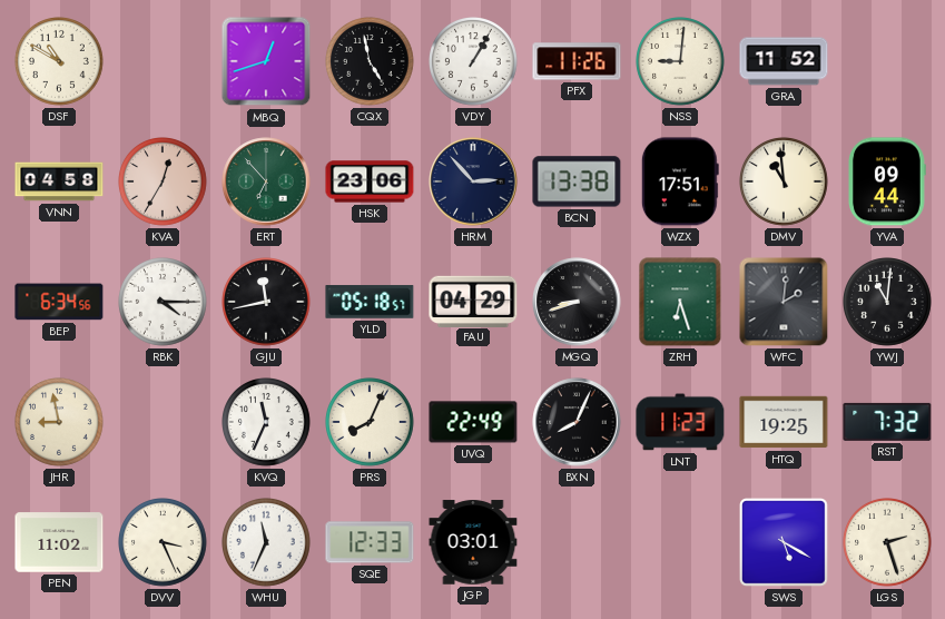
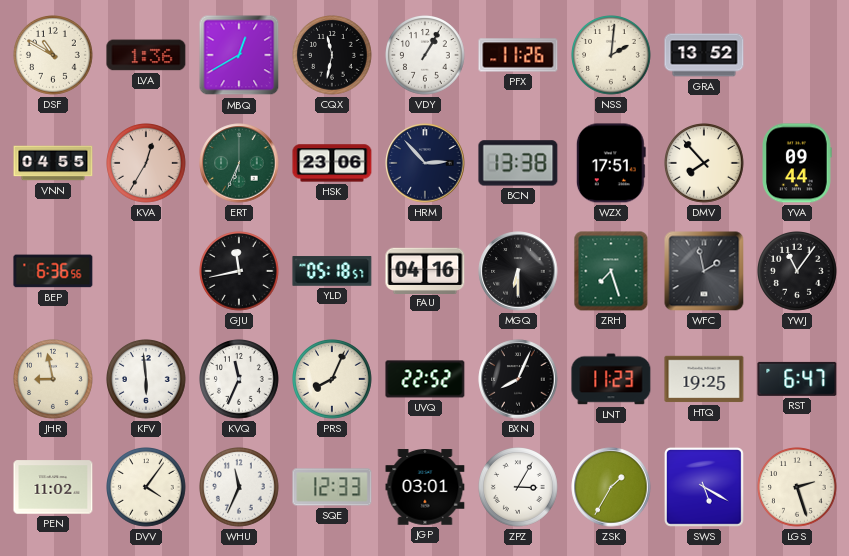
LVA: none -> 1:36
MBQ: 12:42 -> 12:40
CQX: 4:58 -> 11:32
NSS: 9:01 -> 2:01
GRA: 11:52 -> 13:52
VNN: 04:58 -> 04:55
ERT: 6:53 -> 6:34
DMV: 10:59 -> 7:53
BEP: 6:34 -> 6:36
RBK: 4:15 -> none
FAU: 04:29 -> 04:16
MGQ: 8:42 -> 6:30
ZRH: 6:27 -> 7:27
WFC: 2:01 -> 1:58
YWJ: 11:01 -> 11:06
KFV: none -> 5:59
UVQ: 22:49 -> 22:52
RST: 7:32 -> 6:47
DVV: 3:26 -> 4:06
ZPZ: none -> 3:05
ZSK: none -> 1:35
